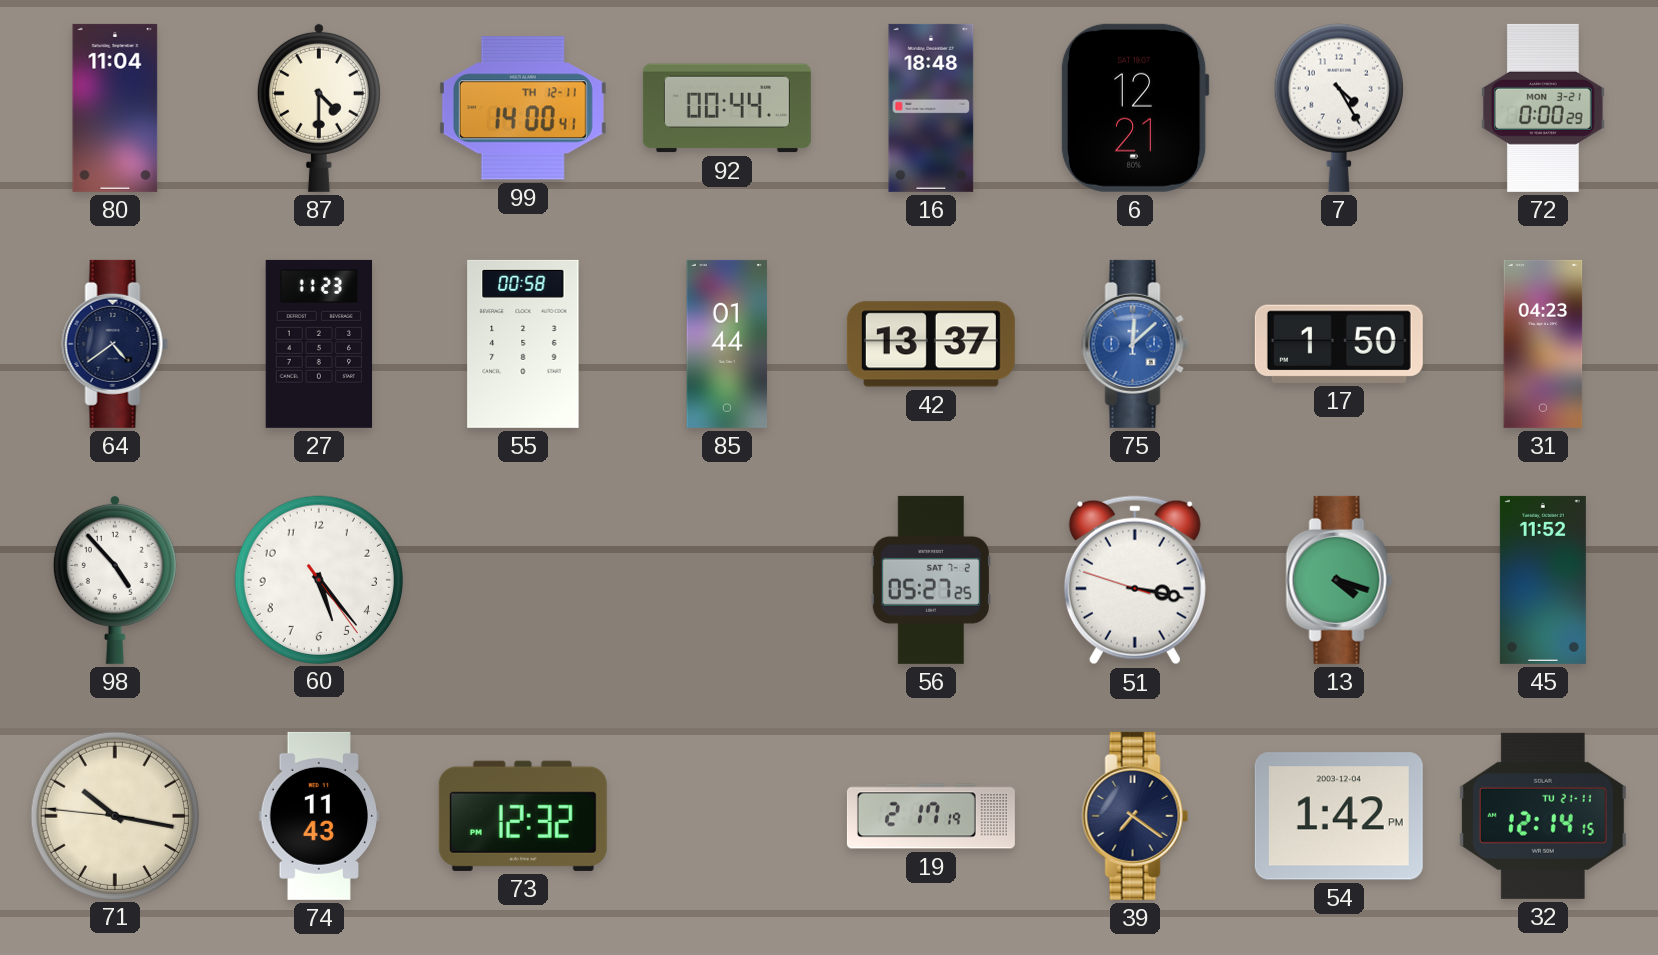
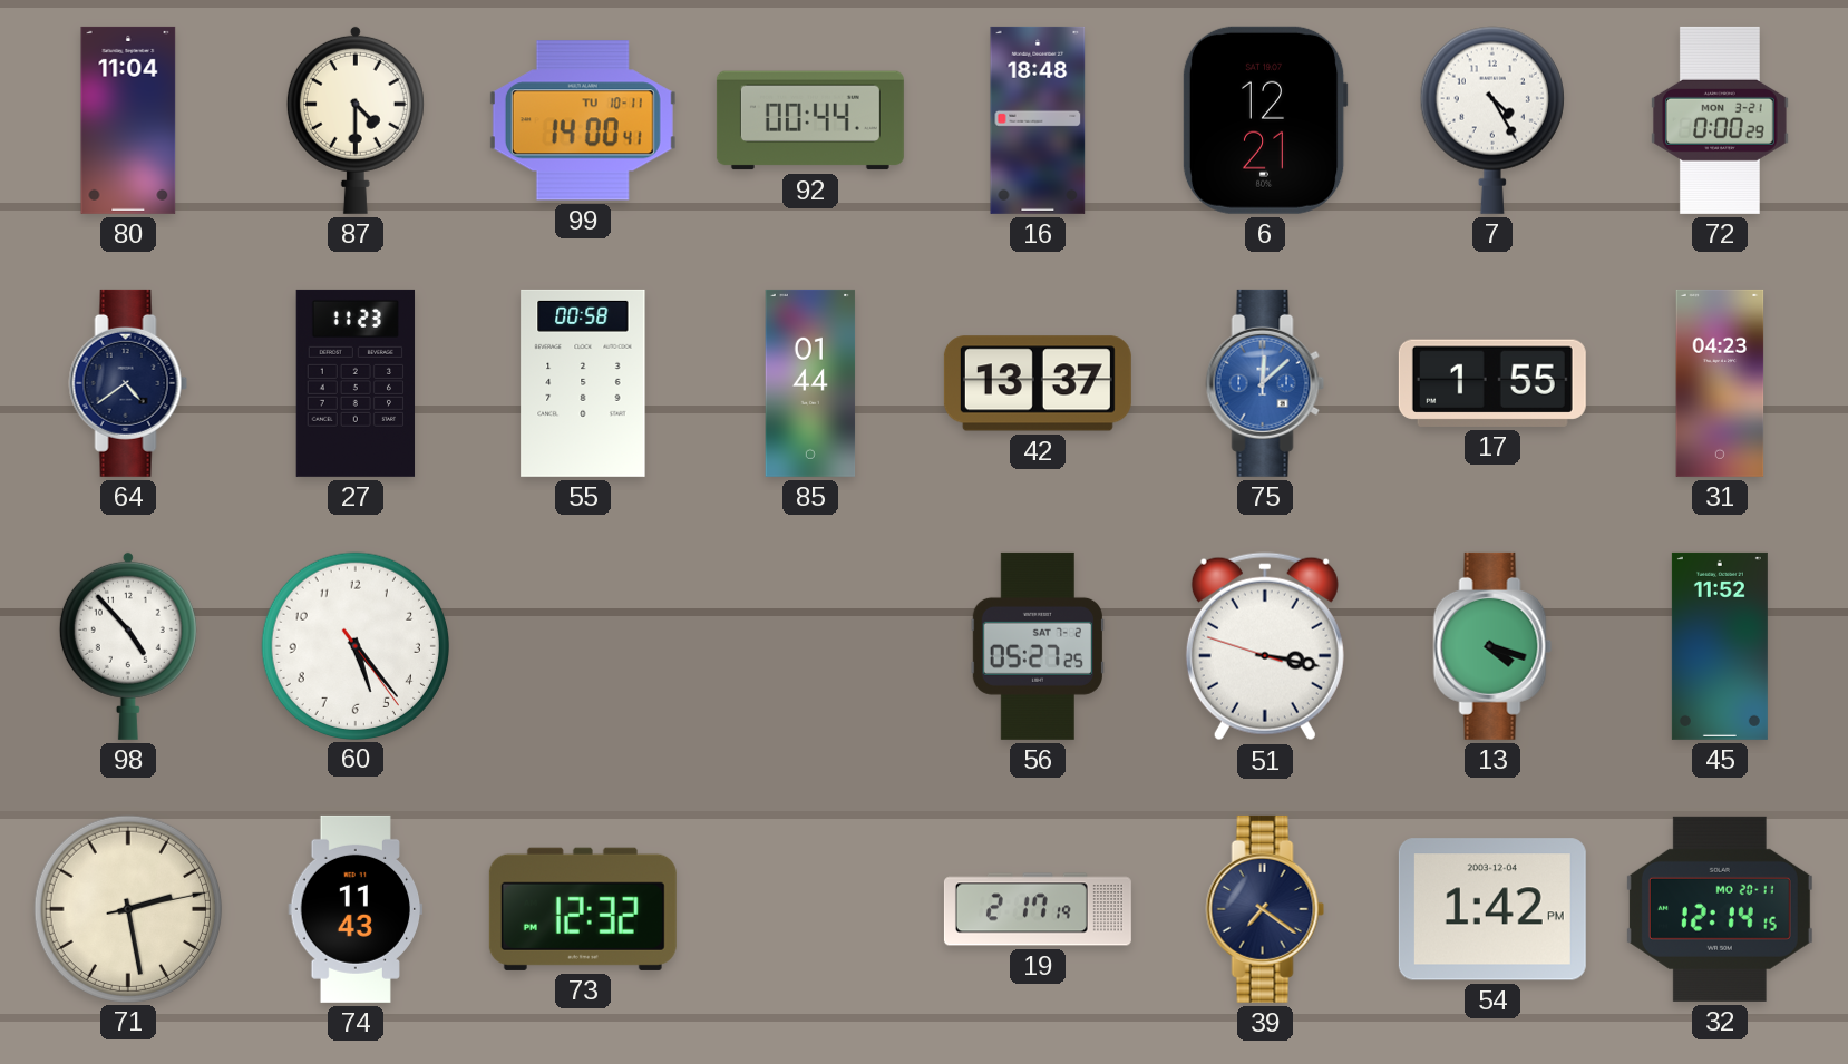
99 date: TH 12-11 -> TU 10-11
17: 1:50 -> 1:55
71: 10:16 -> 2:28
32 date: TU 21-11 -> MO 20-11
